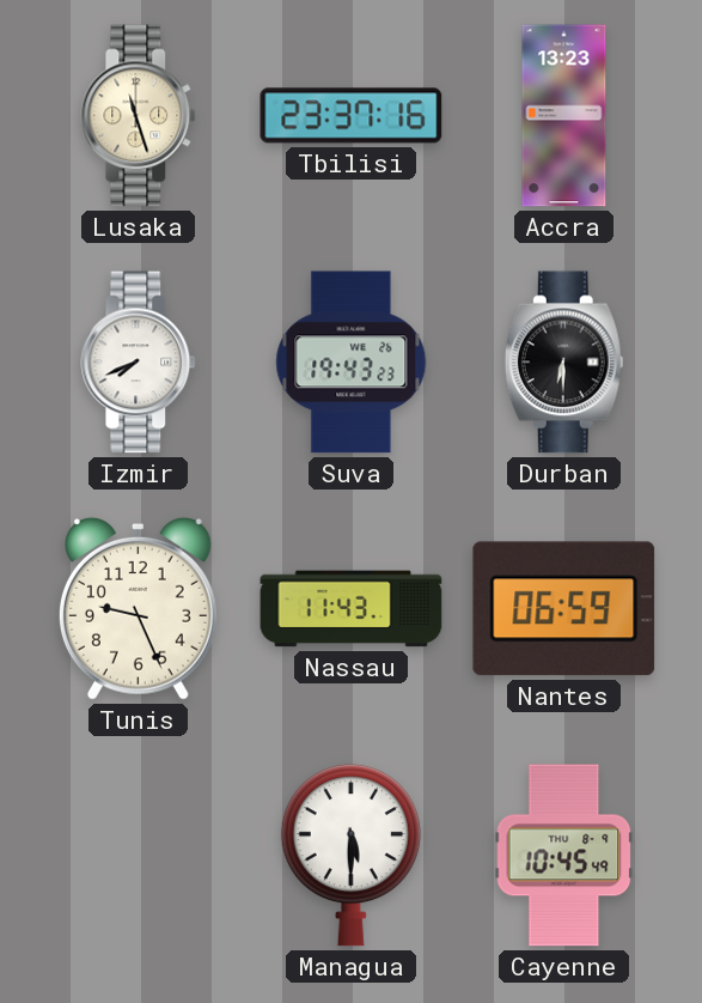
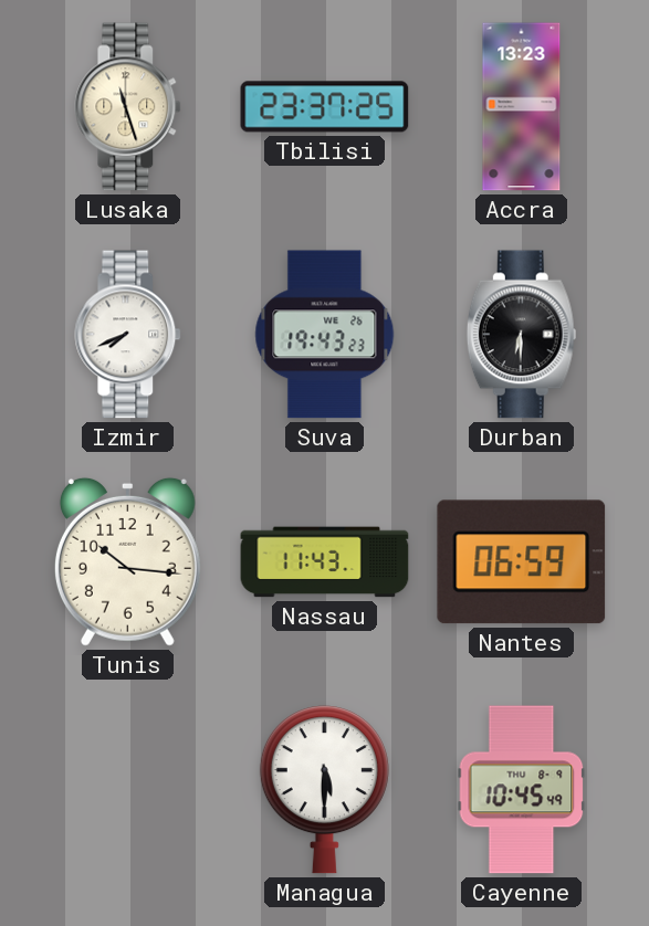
Tbilisi: 23:37:16 -> 23:37:25
Tunis: 9:26 -> 10:16
